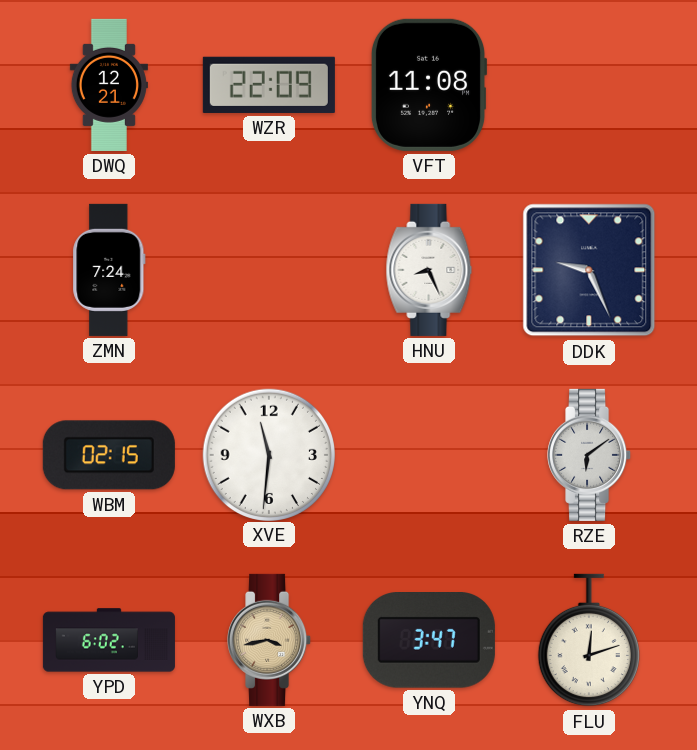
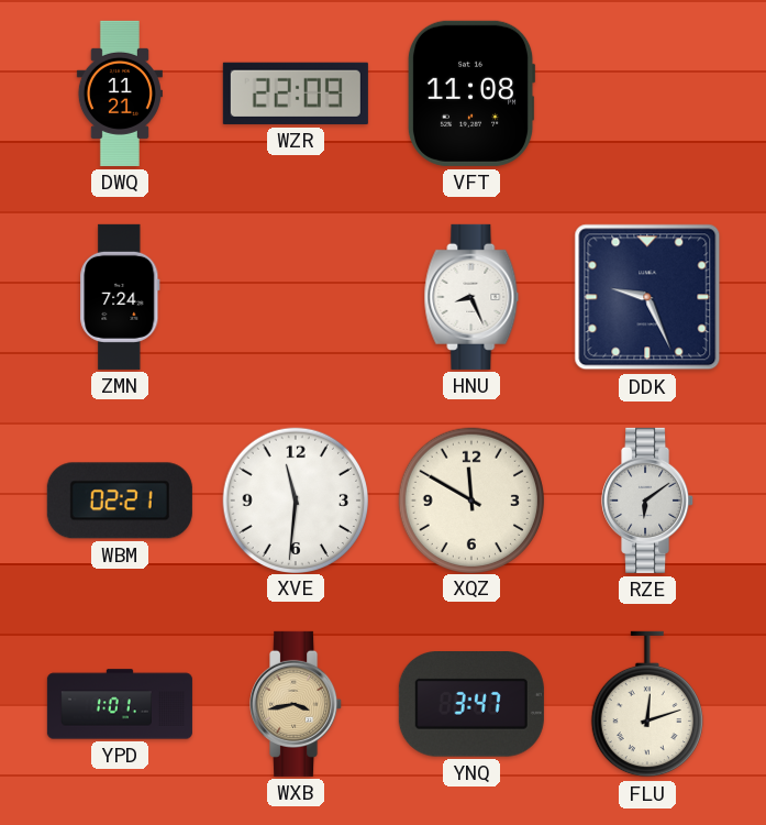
DWQ: 12:21 -> 11:21
WBM: 02:15 -> 02:21
XQZ: none -> 11:50
YPD: 6:02 -> 1:01
